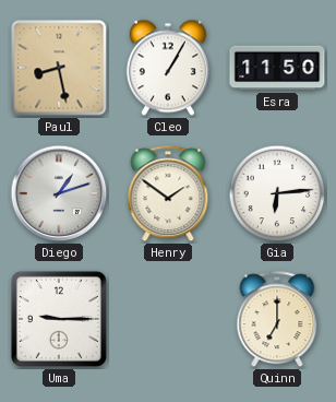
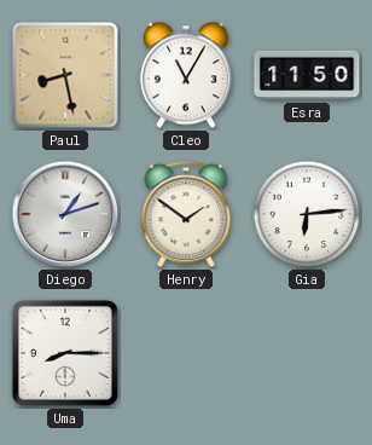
Cleo: 1:05 -> 11:05
Uma: 9:15 -> 8:15
Quinn: 7:00 -> none
